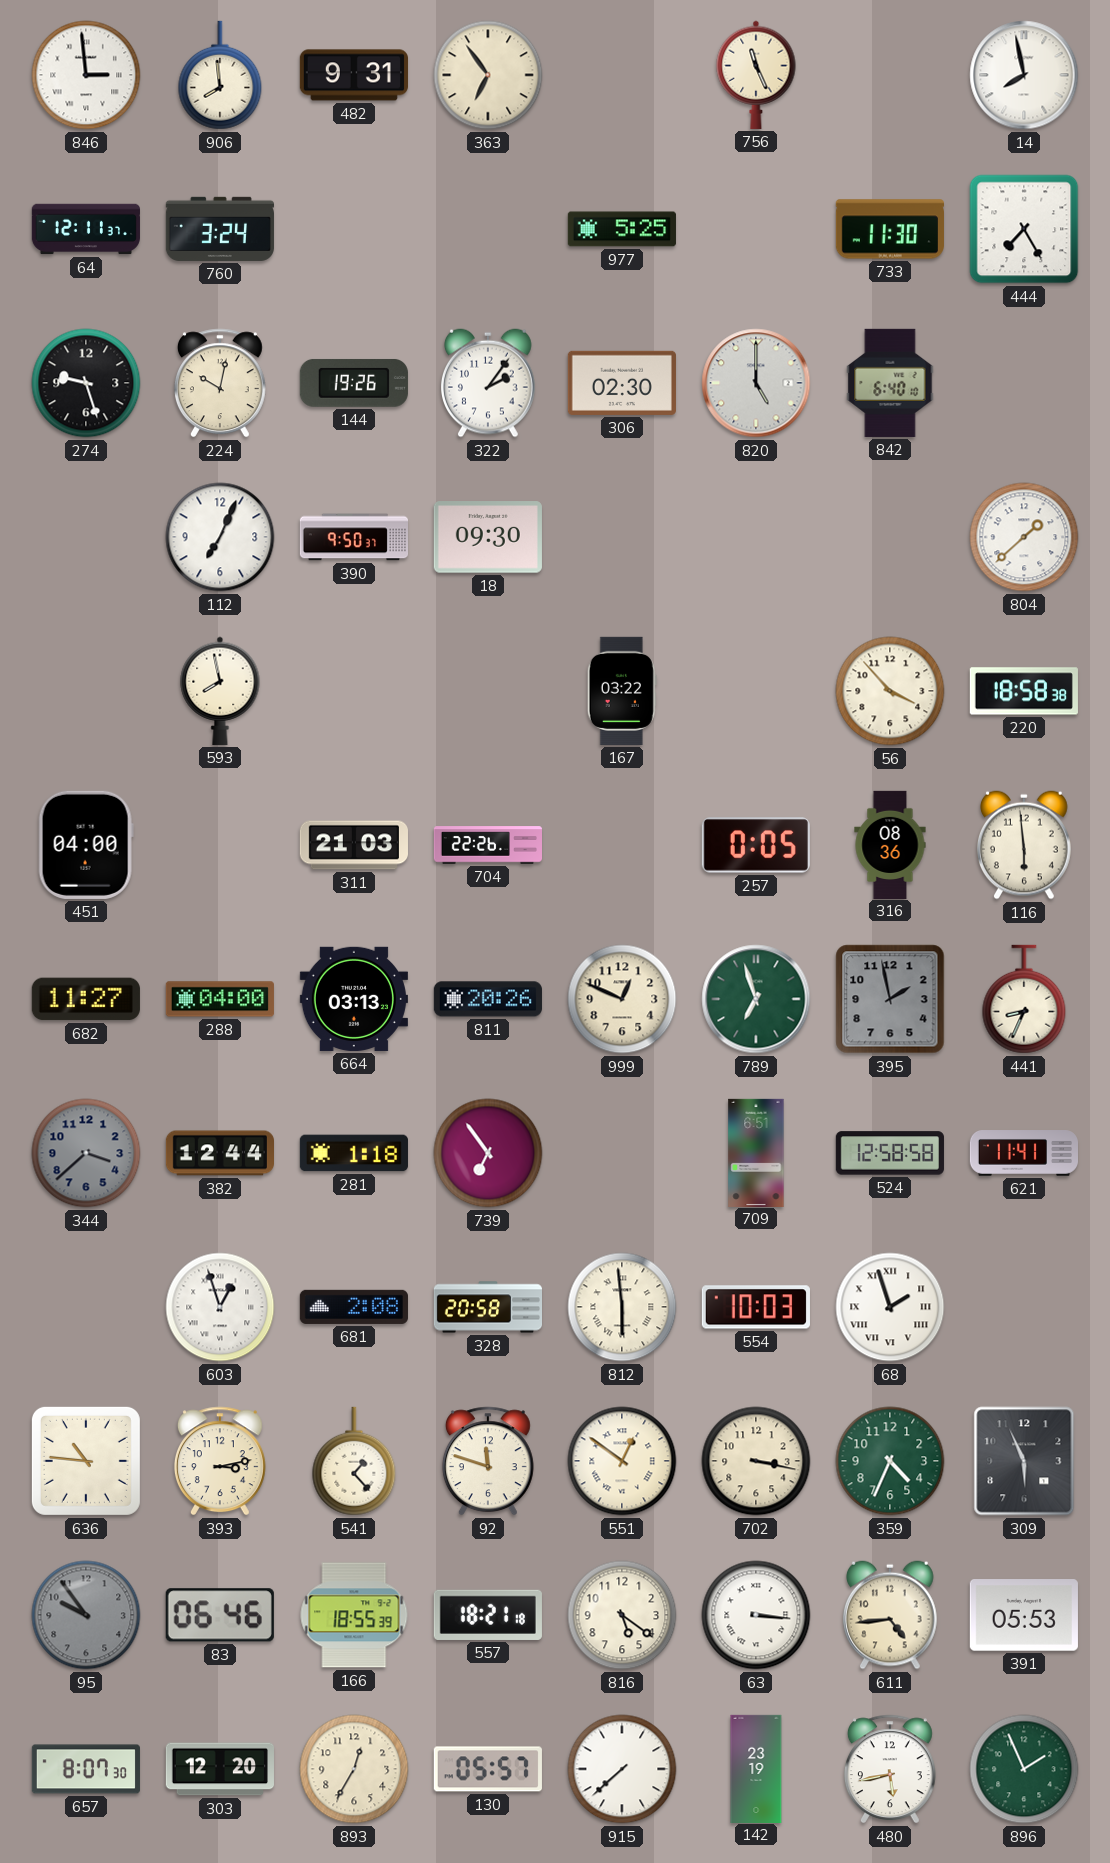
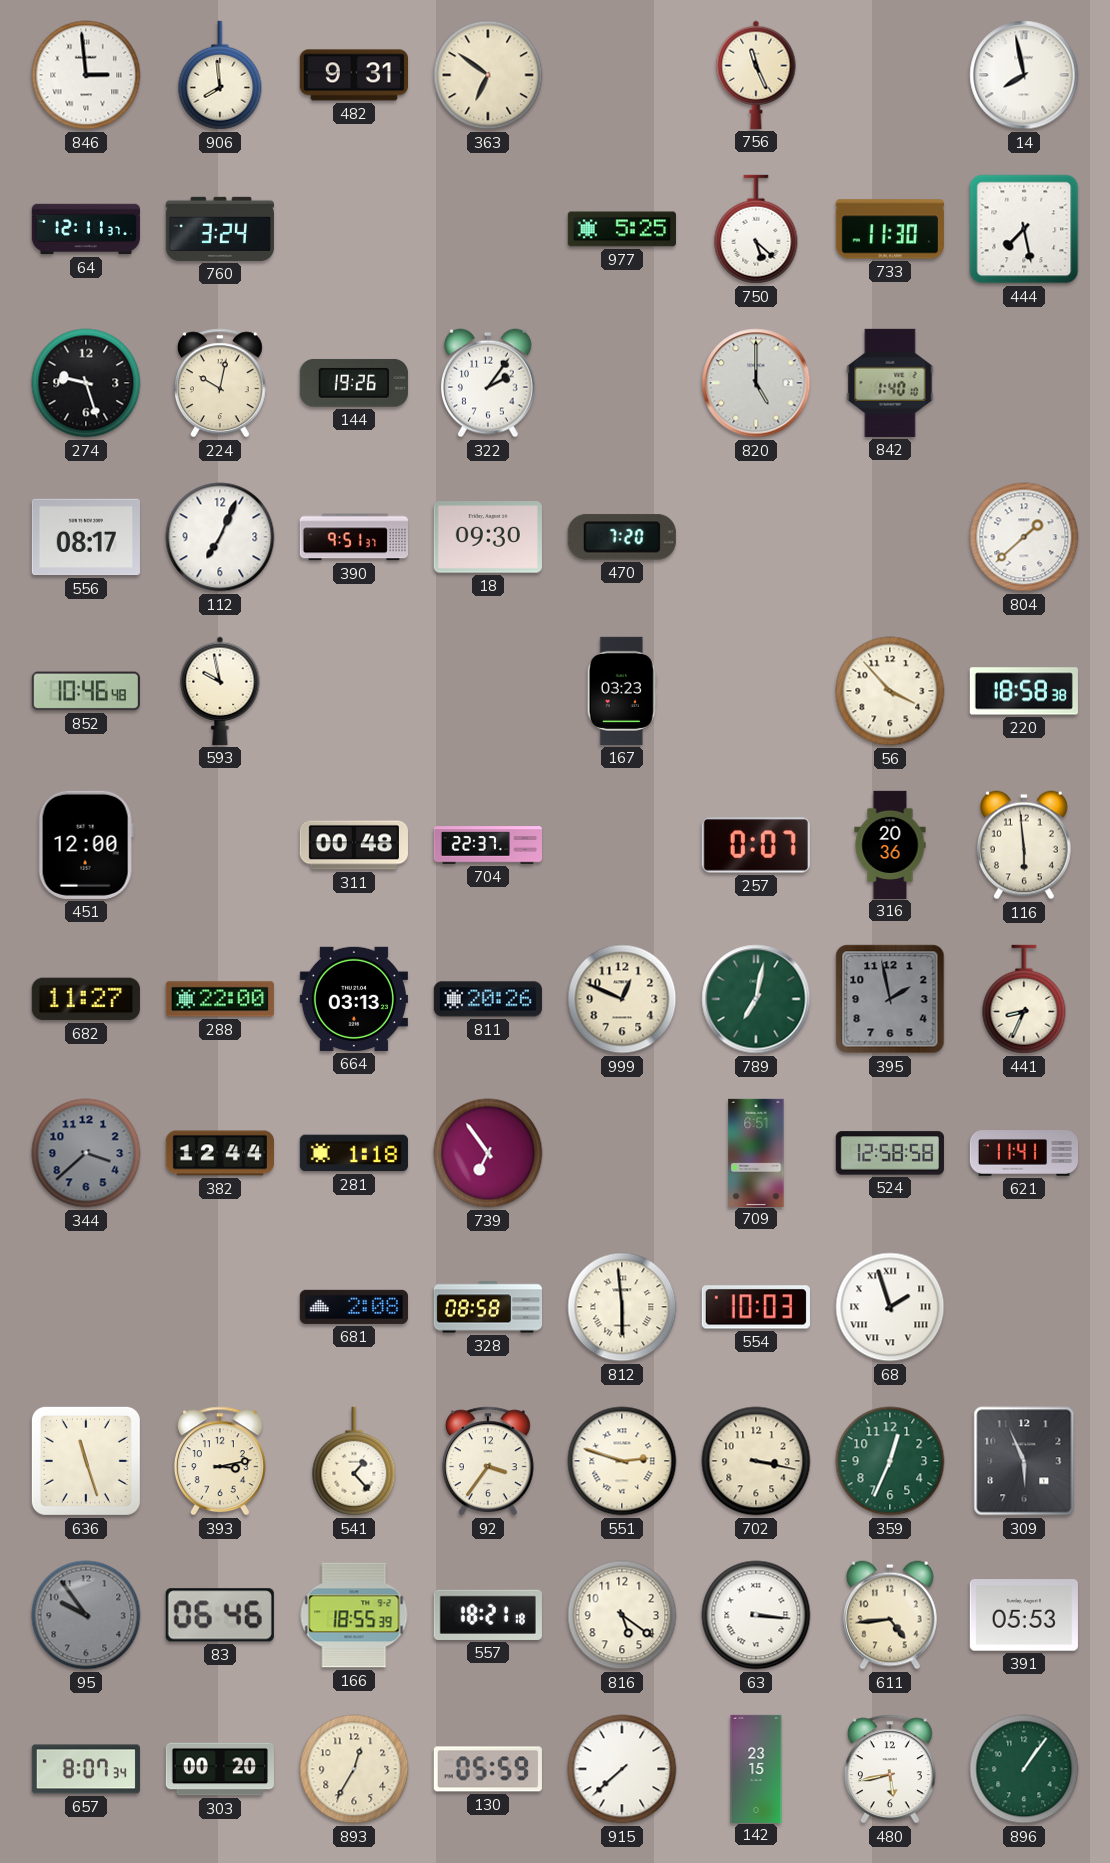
363: 6:54 -> 6:51
750: none -> 5:22
444: 7:25 -> 7:28
306: 02:30 -> none
842: 6:40 -> 1:40
556: none -> 08:17
390: 9:50 -> 9:51
470: none -> 7:20
852: none -> 10:46
593: 7:58 -> 9:58
167: 03:22 -> 03:23
451: 04:00 -> 12:00
311: 21:03 -> 00:48
704: 22:26 -> 22:37
257: 0:05 -> 0:07
316: 08:36 -> 20:36
288: 04:00 -> 22:00
789: 6:57 -> 7:02
603: 12:57 -> none
328: 20:58 -> 08:58
636: 10:46 -> 11:27
92: 11:48 -> 3:36
551: 12:51 -> 2:48
359: 4:34 -> 12:34
657: 8:07:30 -> 8:07:34
303: 12:20 -> 00:20
130: 05:57 -> 05:59
142: 23:19 -> 23:15
896: 1:56 -> 1:06
